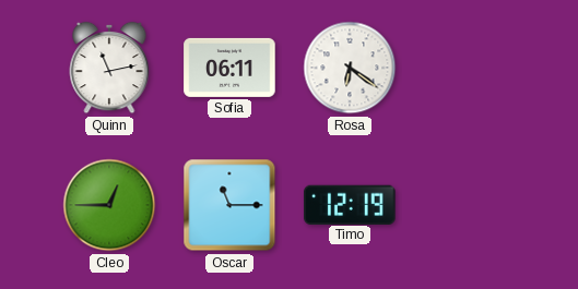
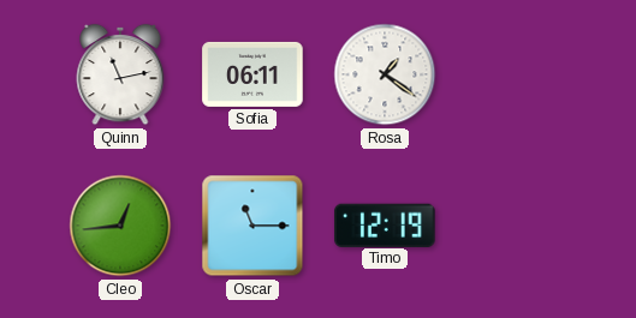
Rosa: 6:21 -> 1:21
Cleo: 12:45 -> 12:44
